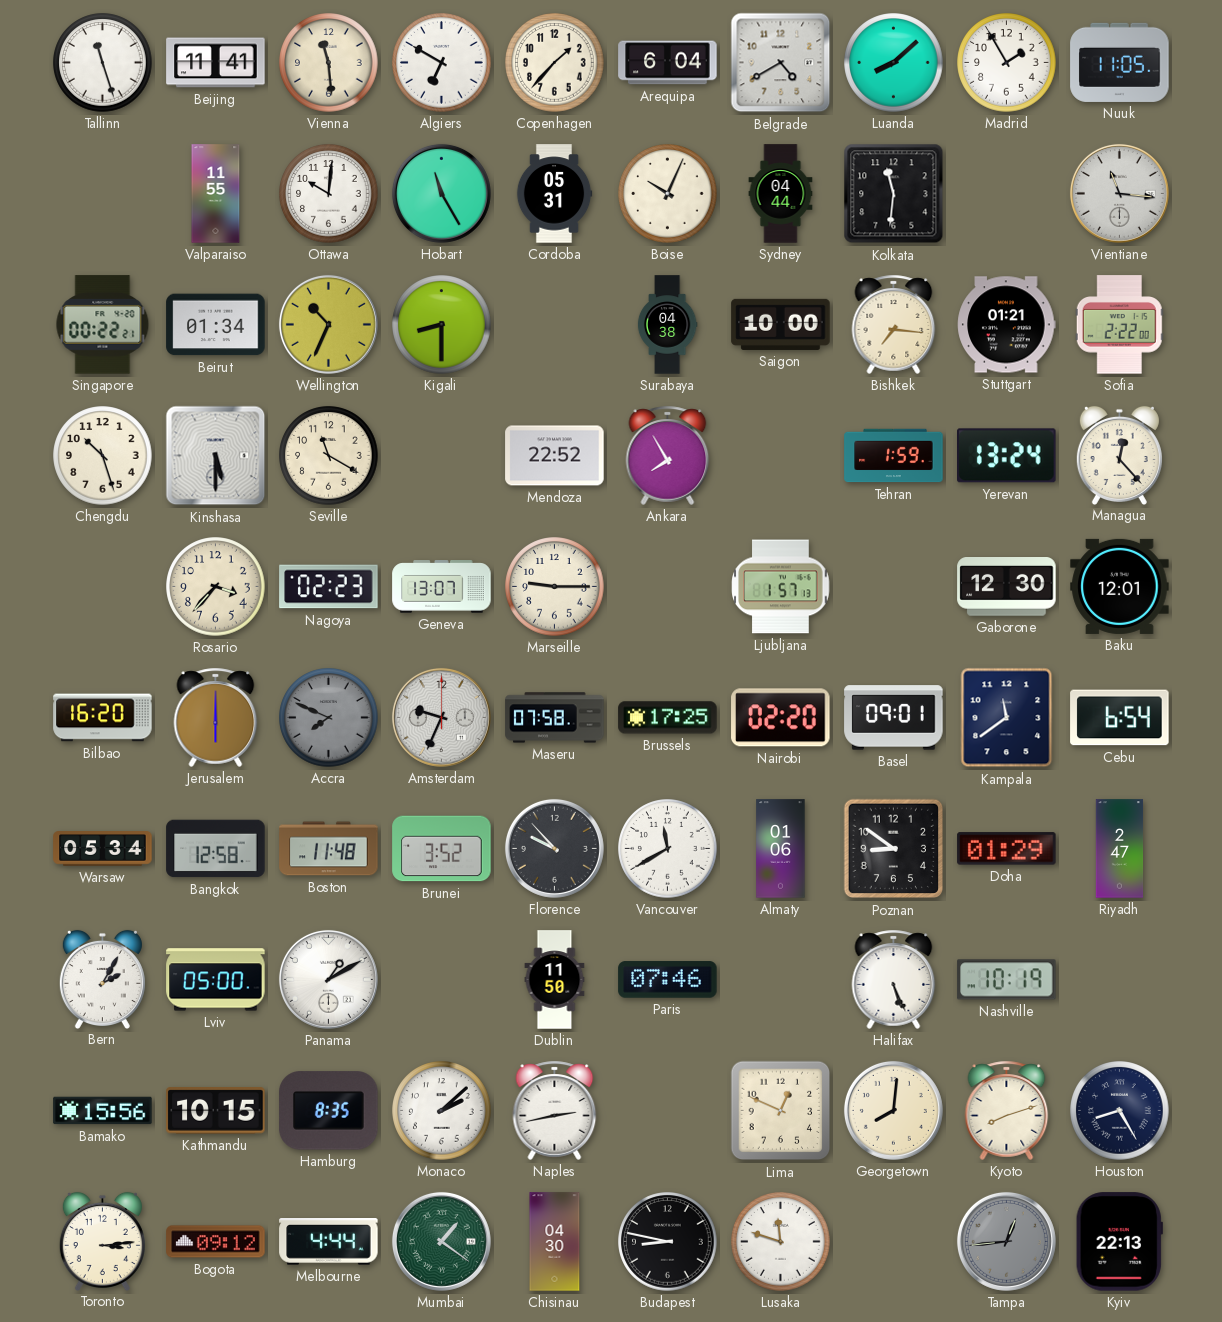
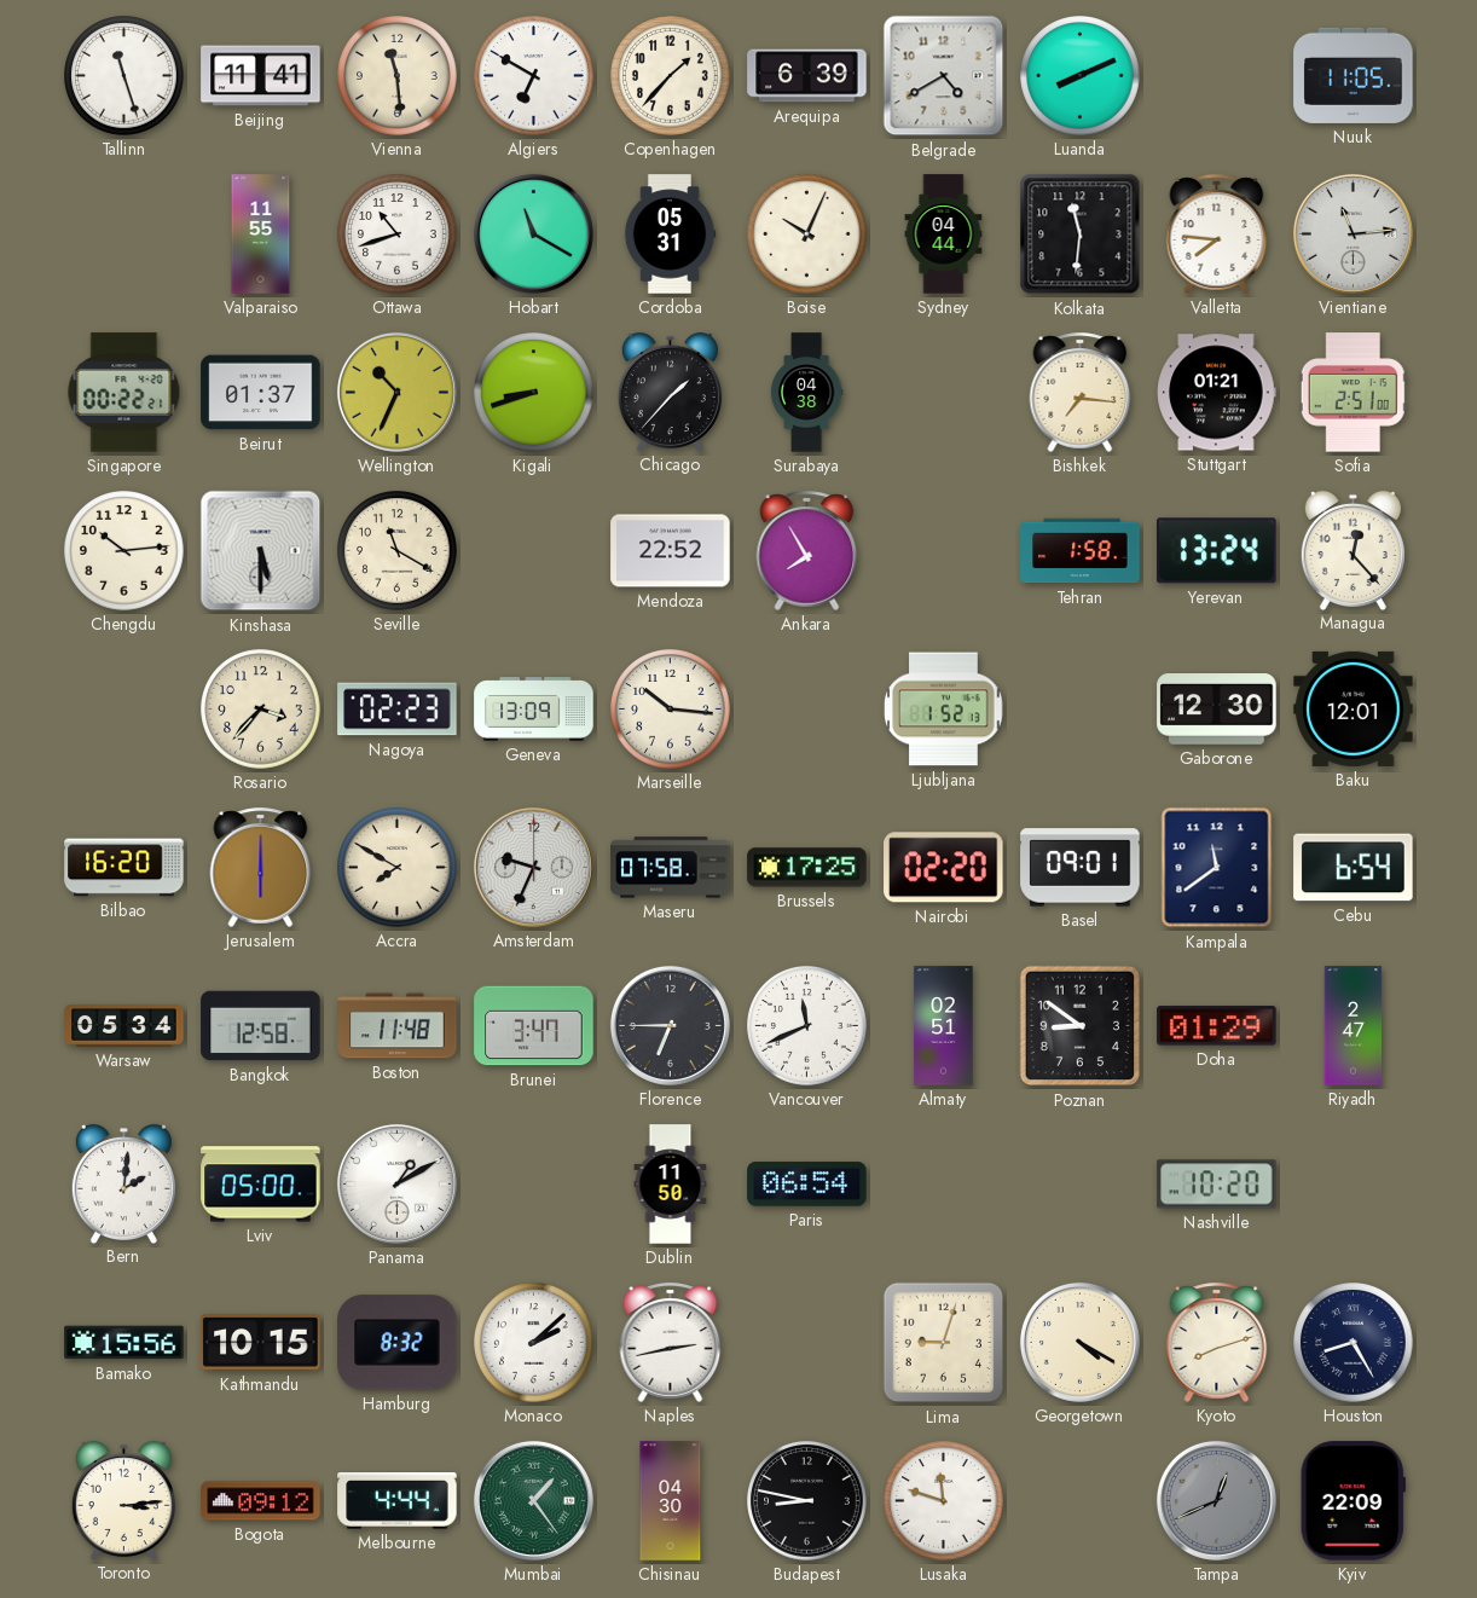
Arequipa: 6:04 -> 6:39
Luanda: 8:08 -> 8:11
Madrid: 1:55 -> none
Ottawa: 10:01 -> 10:42
Hobart: 11:25 -> 11:20
Valletta: none -> 7:46
Vientiane: 11:16 -> 11:14
Beirut: 01:34 -> 01:37
Kigali: 8:30 -> 8:42
Chicago: none -> 1:37
Saigon: 10:00 -> none
Sofia: 2:22 -> 2:51
Chengdu: 10:27 -> 10:14
Tehran: 1:59 -> 1:58
Geneva: 13:07 -> 13:09
Marseille: 9:15 -> 10:16
Ljubljana: 1:57 -> 1:52
Accra: 7:49 -> 7:50
Accra dial: grey -> cream
Brunei: 3:52 -> 3:47
Florence: 9:53 -> 6:45
Vancouver: 11:40 -> 11:41
Almaty: 01:06 -> 02:51
Bern: 2:05 -> 2:01
Paris: 07:46 -> 06:54
Halifax: 5:26 -> none
Nashville: 10:19 -> 10:20
Hamburg: 8:35 -> 8:32
Lima: 12:49 -> 9:03
Georgetown: 8:01 -> 4:20
Mumbai: 1:21 -> 1:24
Tampa: 12:44 -> 12:41
Kyiv: 22:13 -> 22:09
